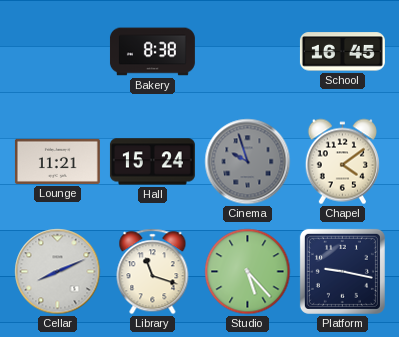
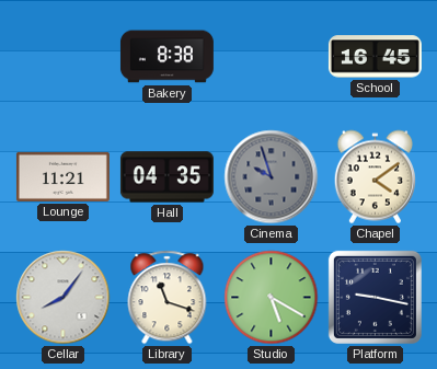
Hall: 15:24 -> 04:35
Cellar: 8:11 -> 8:06
Studio: 5:23 -> 5:20
